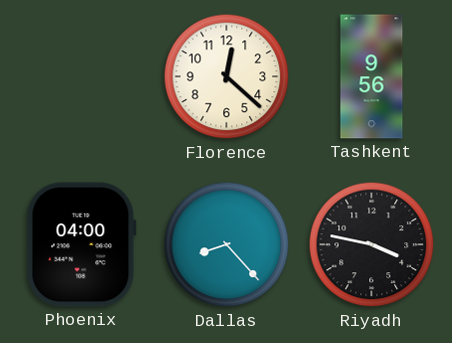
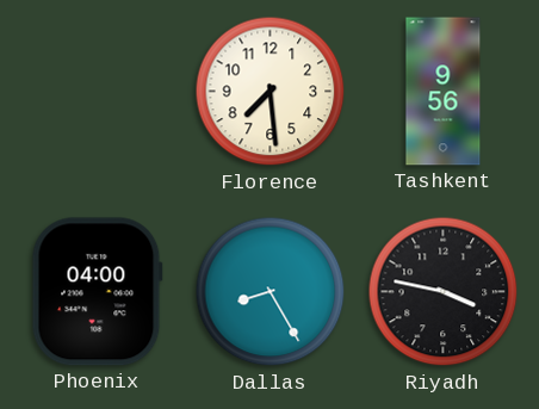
Florence: 12:22 -> 7:29
Dallas: 8:23 -> 8:25
